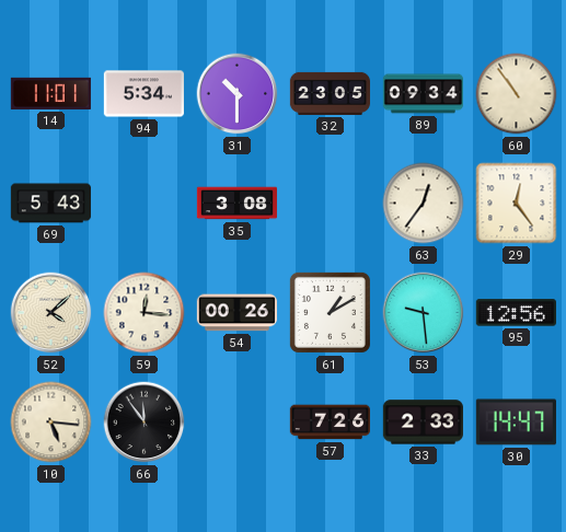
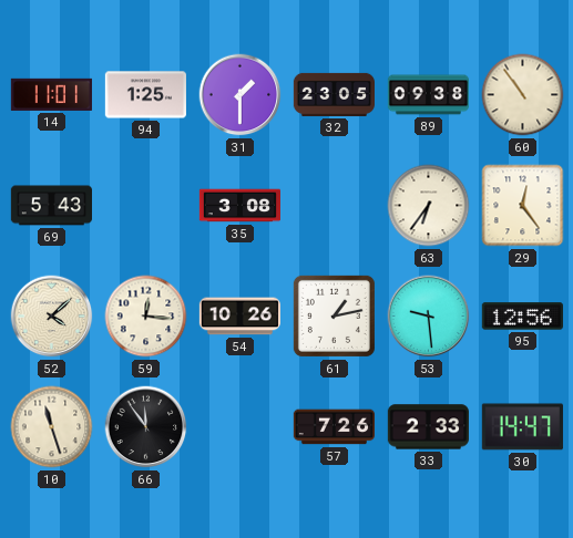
94: 5:34 -> 1:25
31: 10:30 -> 1:30
89: 09:34 -> 09:38
63: 12:36 -> 6:36
54: 00:26 -> 10:26
61: 1:10 -> 1:13
10: 5:16 -> 11:27
